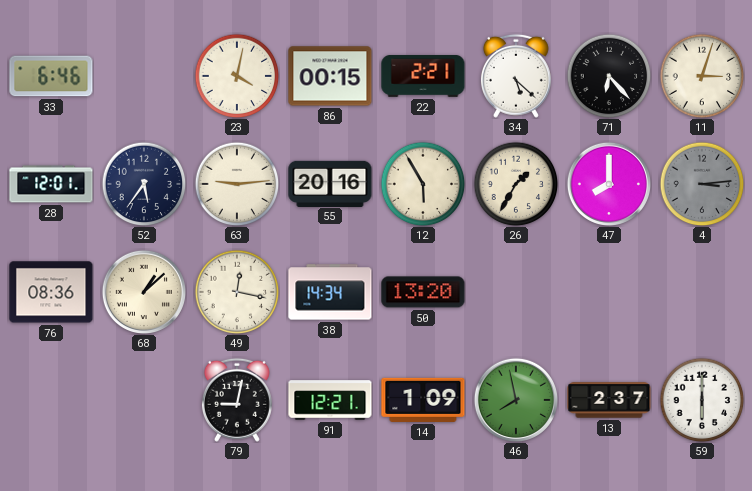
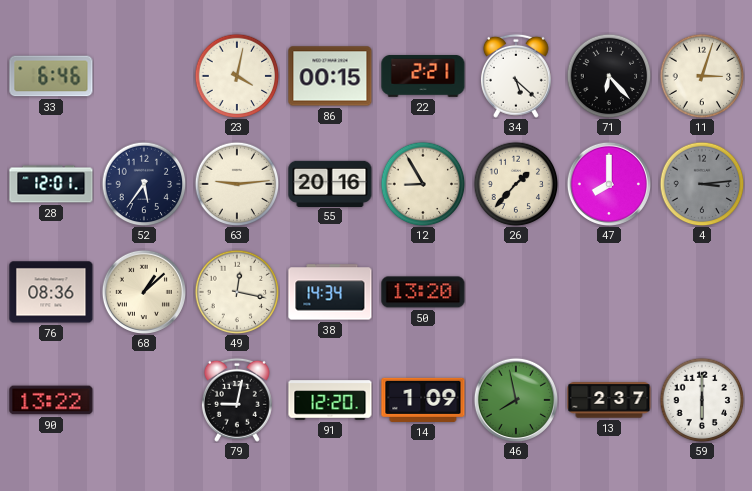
12: 5:55 -> 8:55
26: 1:35 -> 1:37
90: none -> 13:22
91: 12:21 -> 12:20
